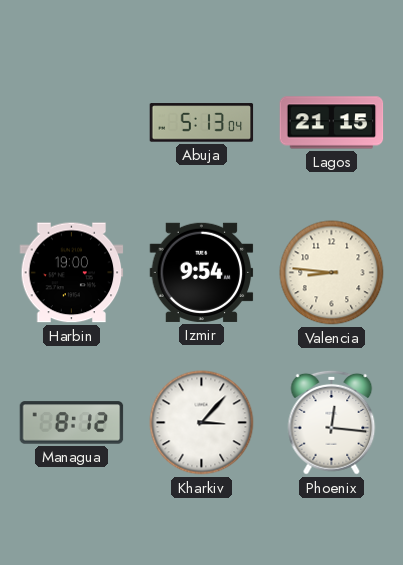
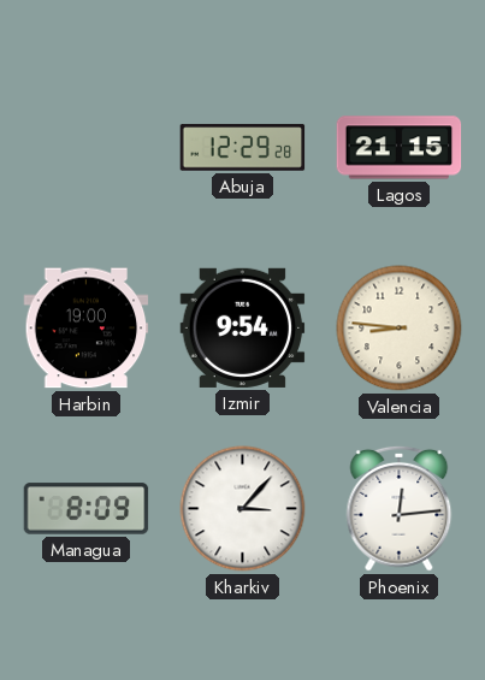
Abuja: 5:13 -> 12:29
Managua: 8:12 -> 8:09
Phoenix: 12:16 -> 12:14
